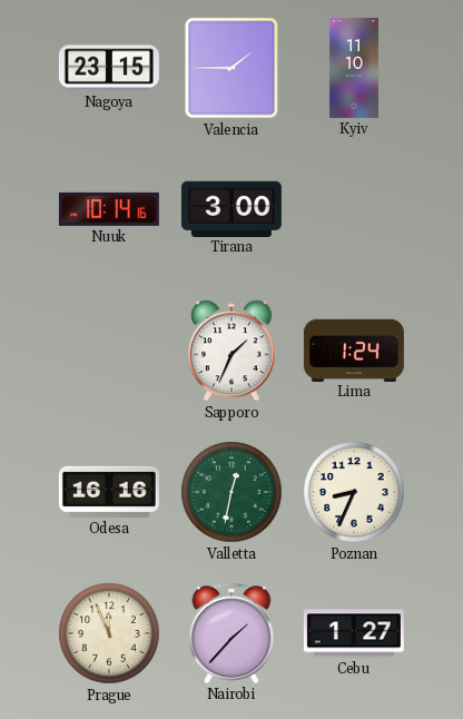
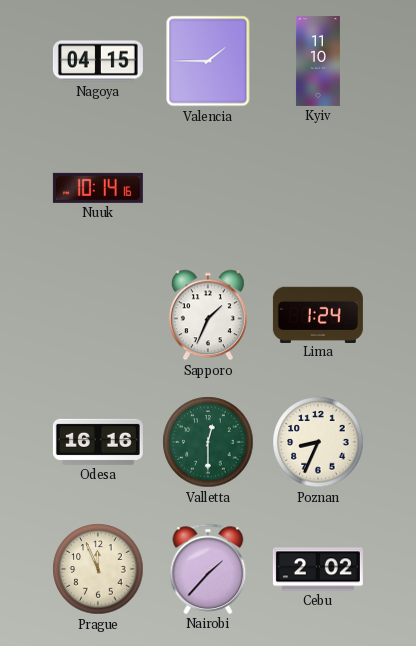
Nagoya: 23:15 -> 04:15
Tirana: 3:00 -> none
Valletta: 12:32 -> 12:30
Cebu: 1:27 -> 2:02
